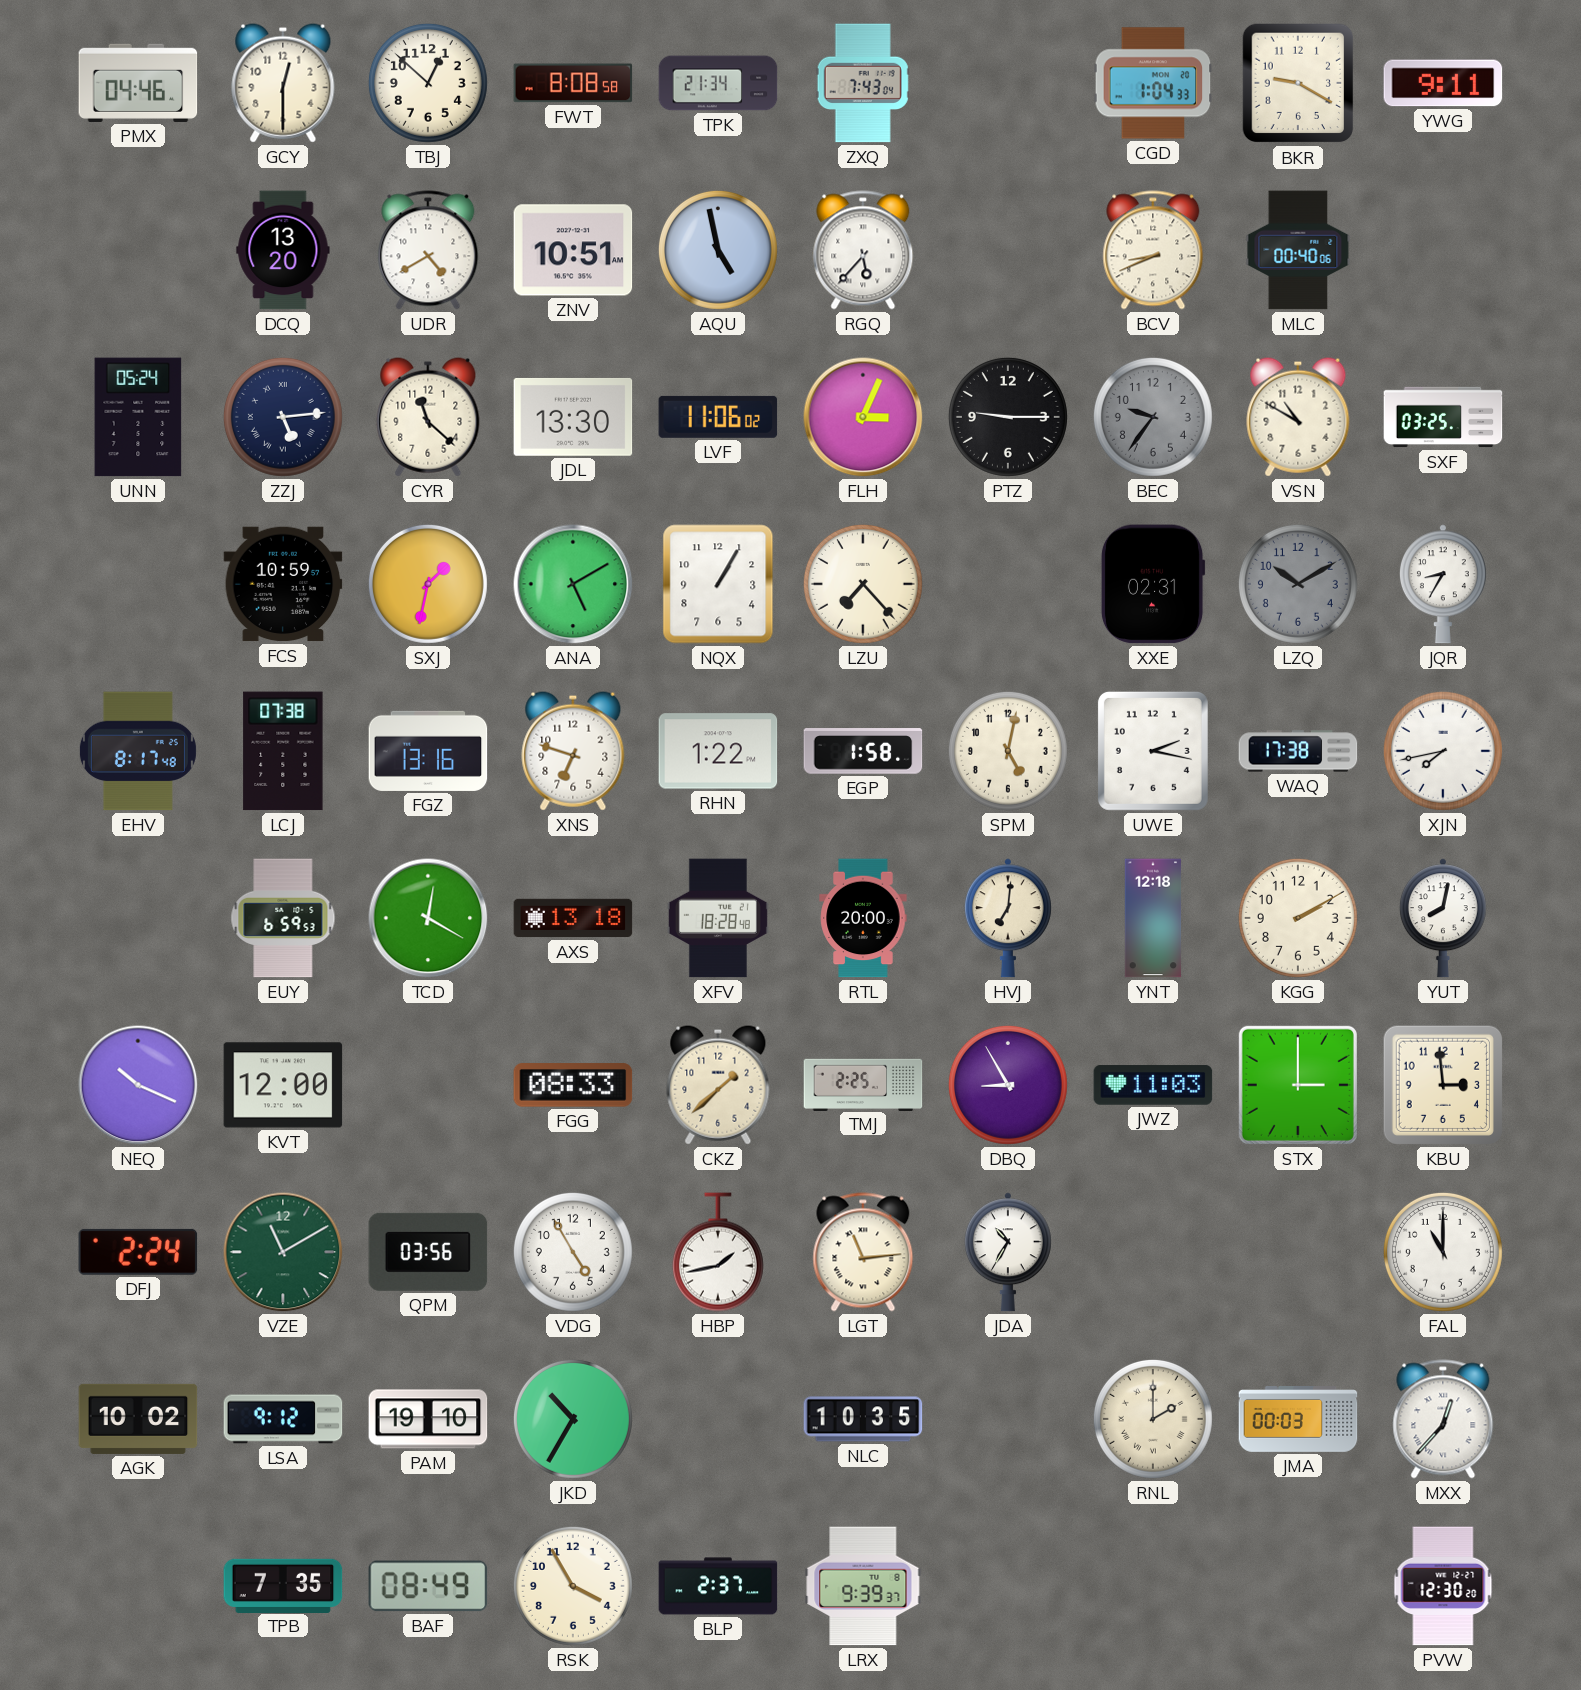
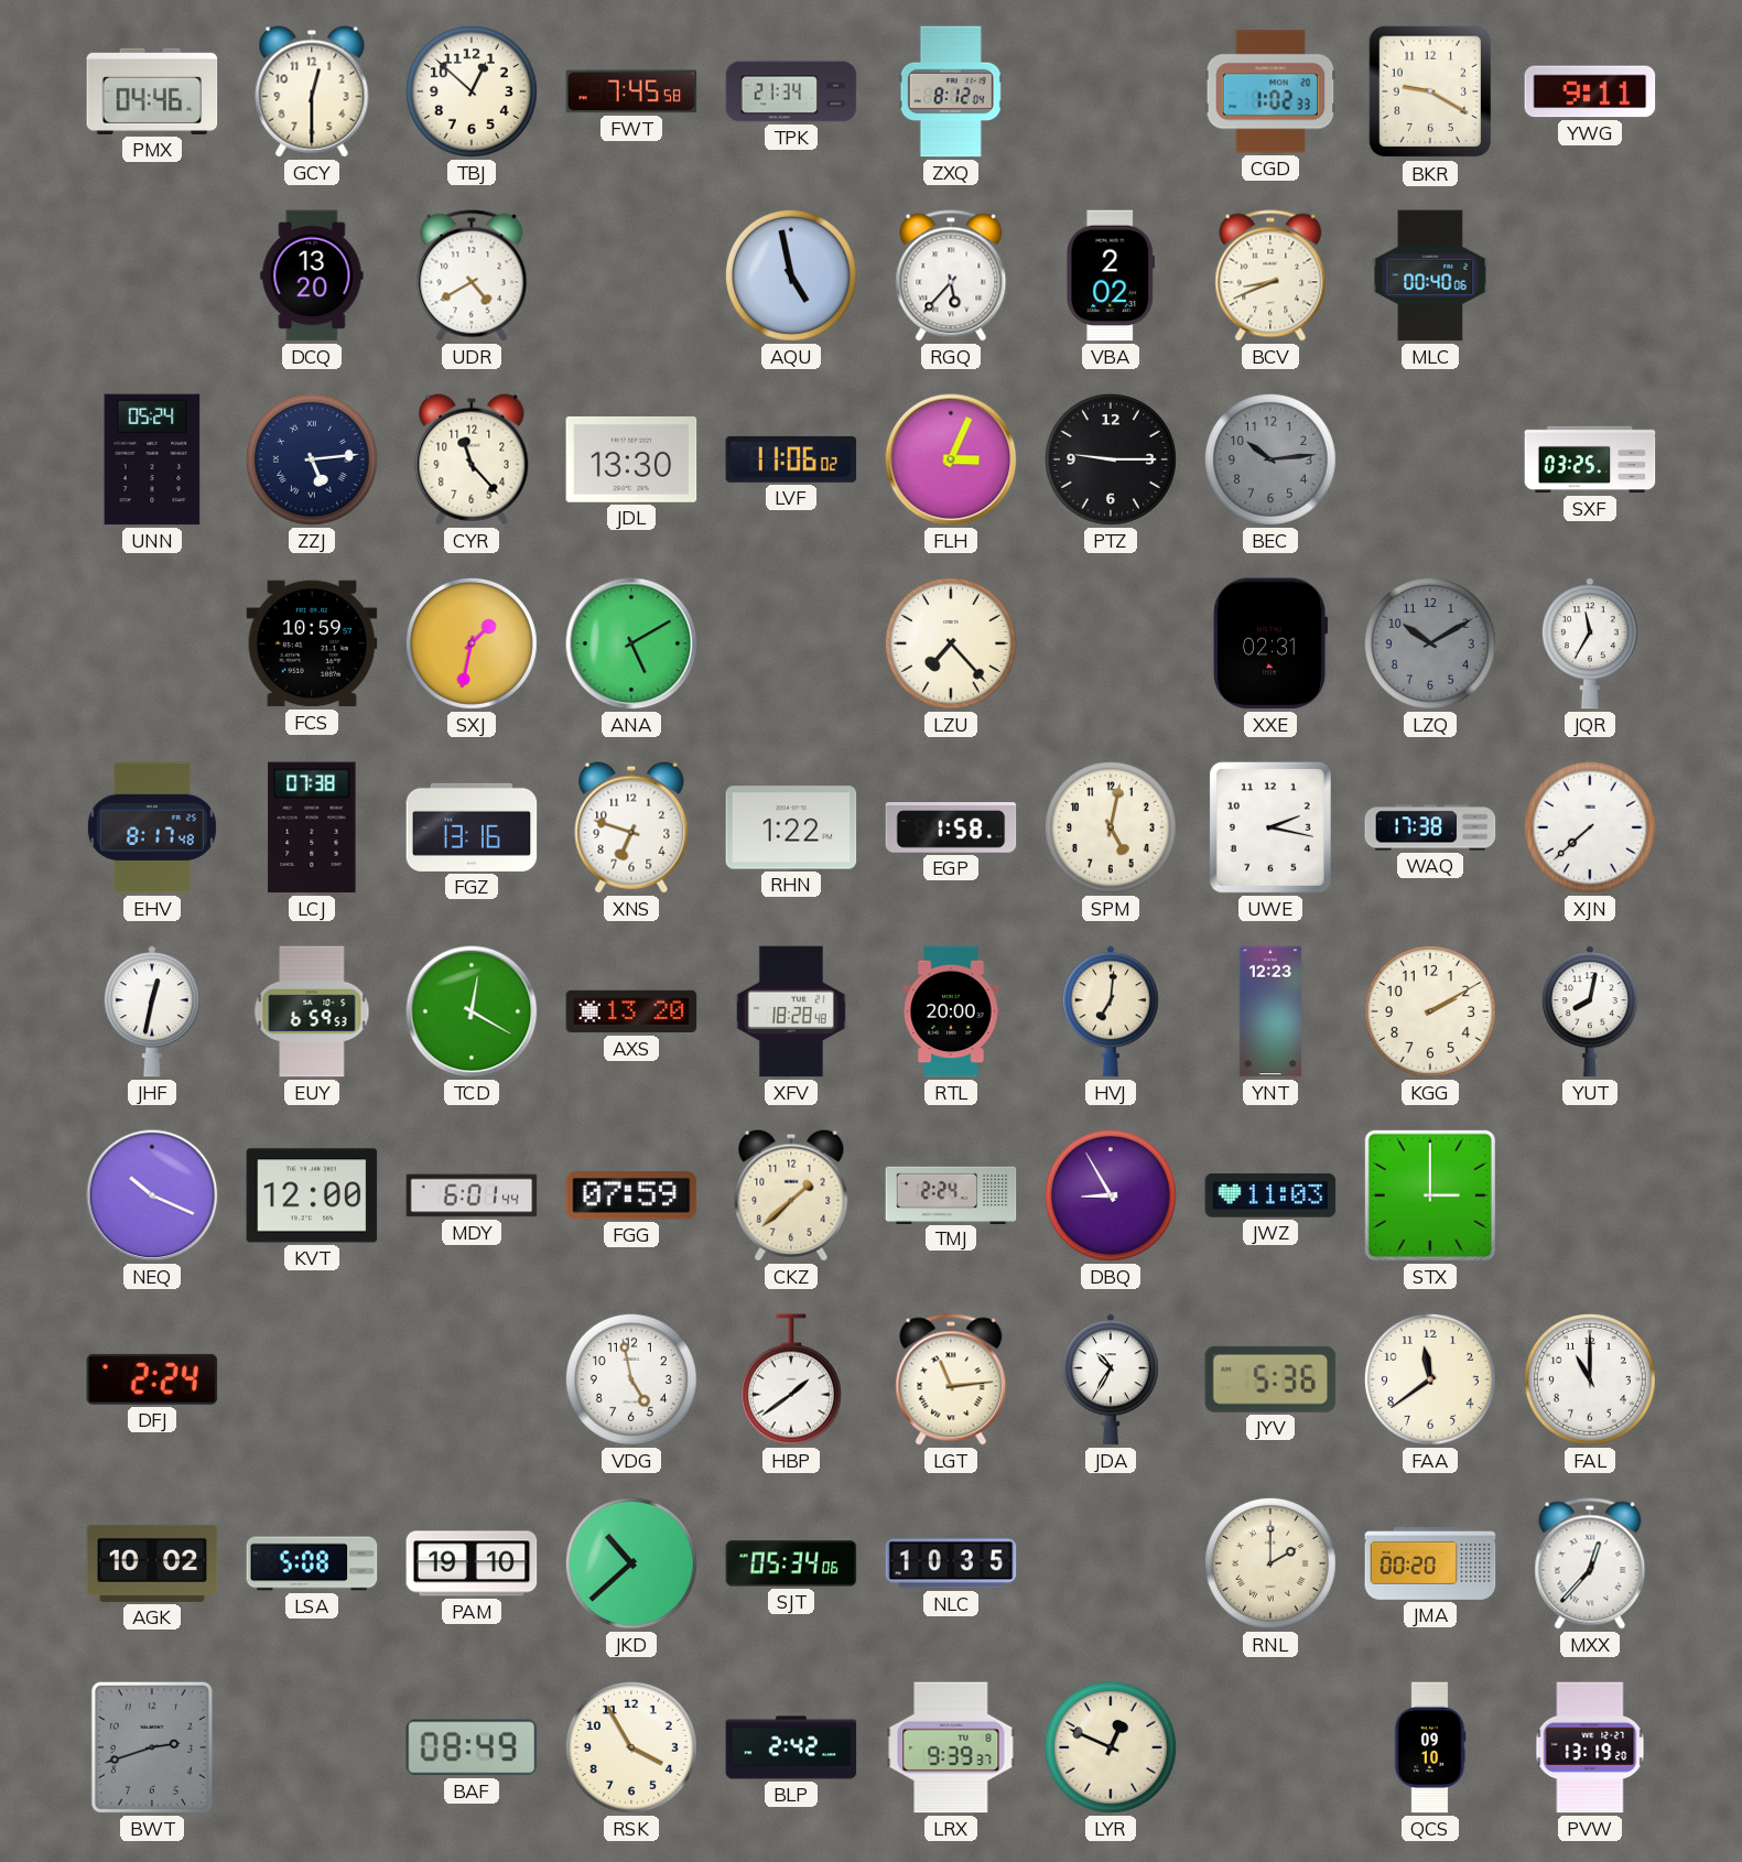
FWT: 8:08 -> 7:45
ZXQ: 7:43 -> 8:12
CGD: 1:04 -> 1:02
ZNV: 10:51 -> none
VBA: none -> 2:02
CYR: 11:22 -> 11:23
BEC: 9:36 -> 10:14
VSN: 10:50 -> none
NQX: 1:05 -> none
JQR: 8:35 -> 11:35
XJN: 7:43 -> 7:38
JHF: none -> 12:32
AXS: 13:18 -> 13:20
YNT: 12:18 -> 12:23
MDY: none -> 6:01
FGG: 08:33 -> 07:59
TMJ: 2:25 -> 2:24
KBU: 2:59 -> none
VZE: 11:10 -> none
QPM: 03:56 -> none
VDG: 4:55 -> 4:58
HBP: 1:43 -> 1:39
JYV: none -> 5:36
FAA: none -> 11:39
LSA: 9:12 -> 5:08
JKD: 10:35 -> 10:38
SJT: none -> 05:34
JMA: 00:03 -> 00:20
BWT: none -> 2:42
TPB: 7:35 -> none
BLP: 2:37 -> 2:42
LYR: none -> 12:49
QCS: none -> 09:10
PVW: 12:30 -> 13:19
